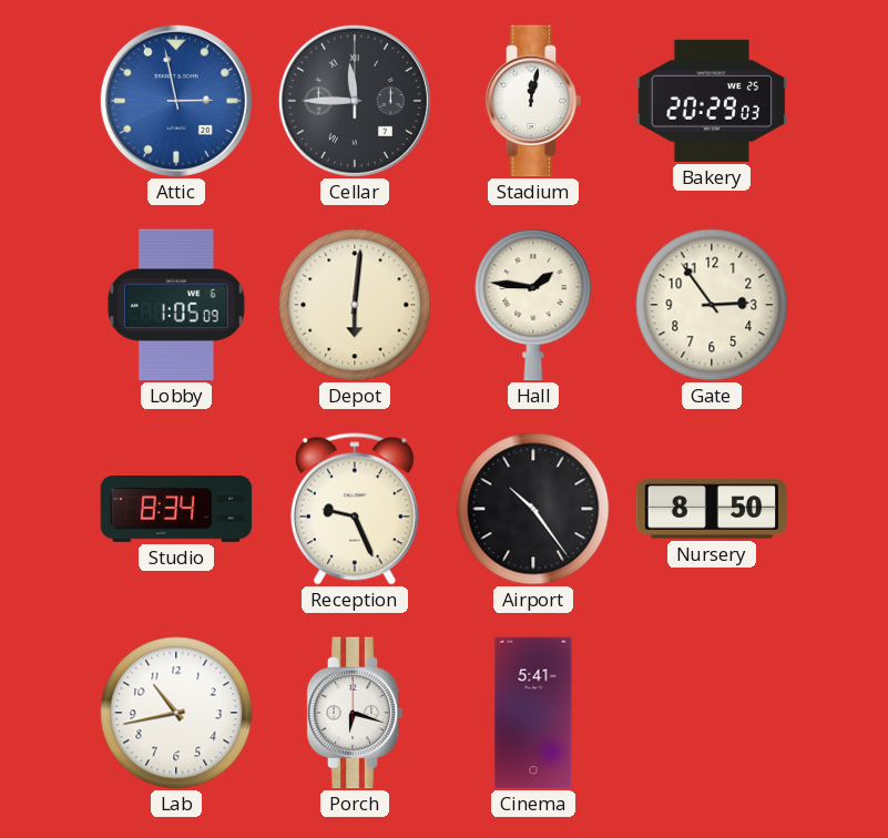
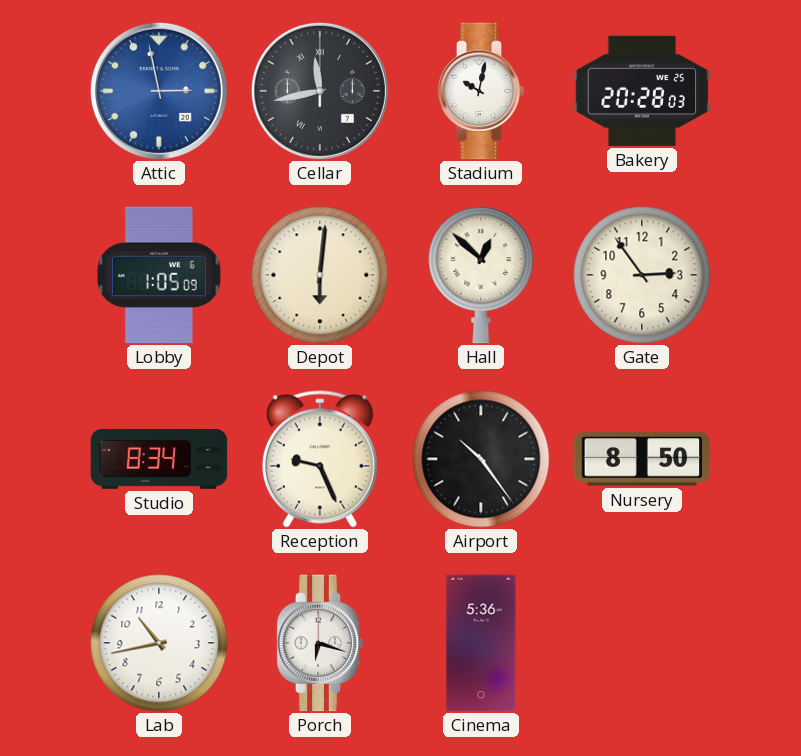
Cellar: 11:45 -> 11:43
Stadium: 12:02 -> 10:02
Bakery: 20:29 -> 20:28
Hall: 1:46 -> 12:52
Cinema: 5:41 -> 5:36
